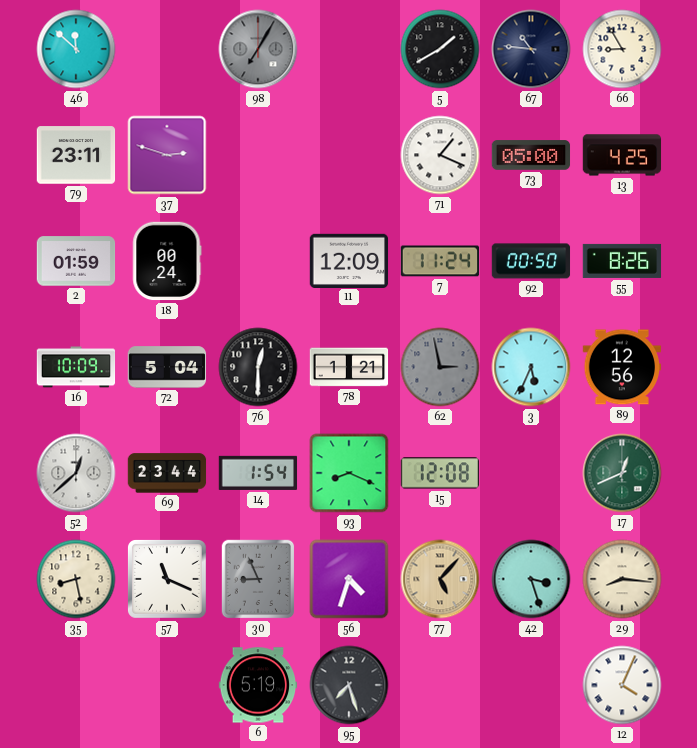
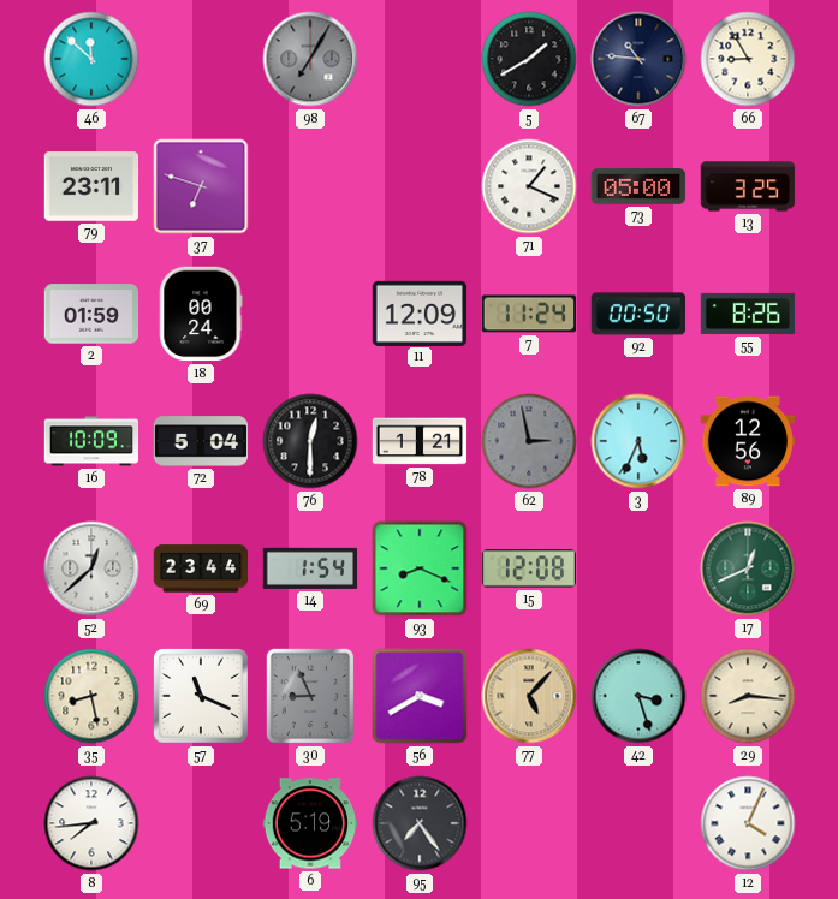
37: 2:48 -> 6:48
13: 4:25 -> 3:25
56: 4:33 -> 3:40
8: none -> 7:44
95: 7:27 -> 7:24
